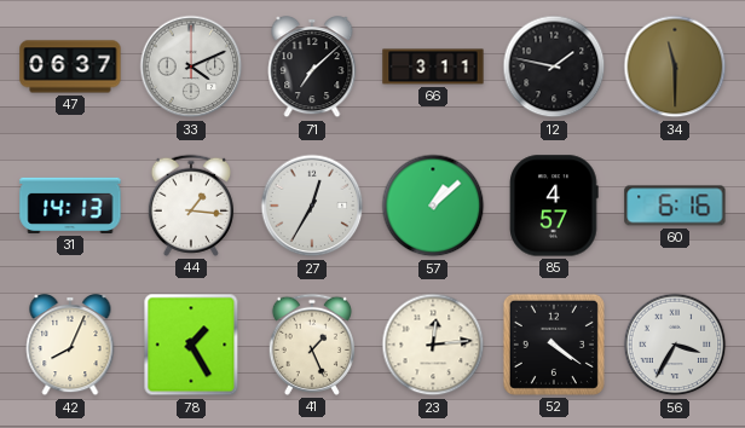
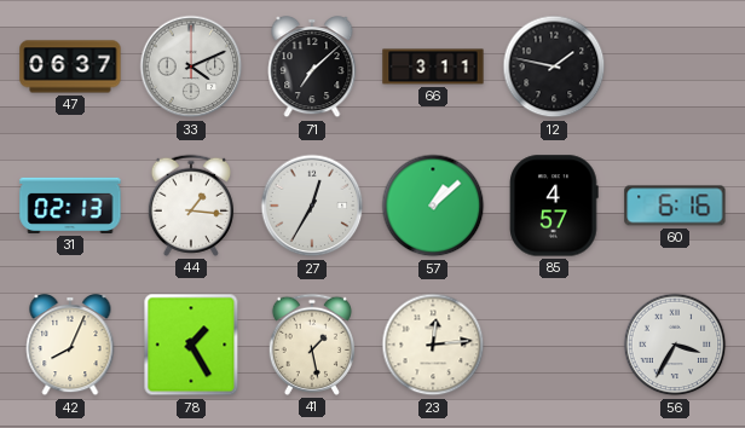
34: 11:30 -> none
31: 14:13 -> 02:13
41: 1:26 -> 1:28
52: 4:21 -> none
